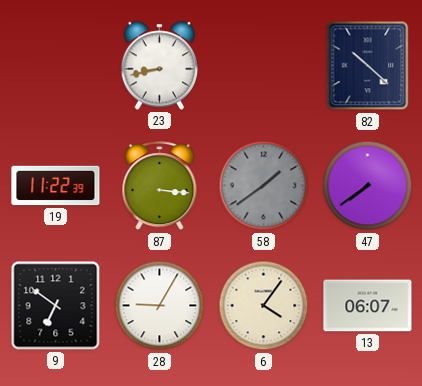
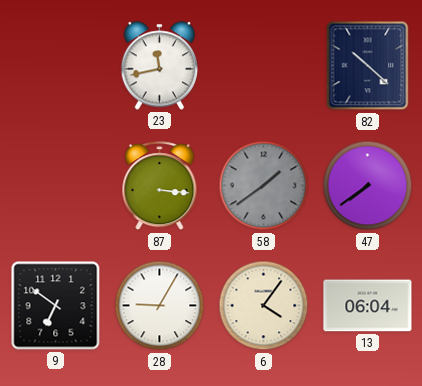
23: 8:43 -> 11:43
19: 11:22 -> none
13: 06:07 -> 06:04
